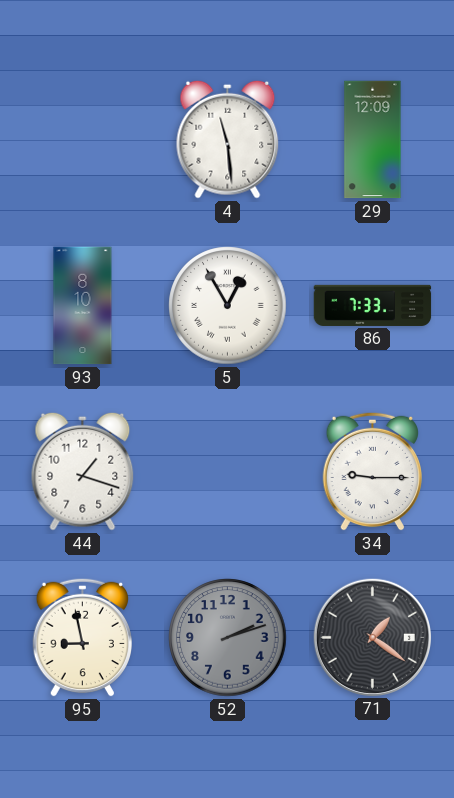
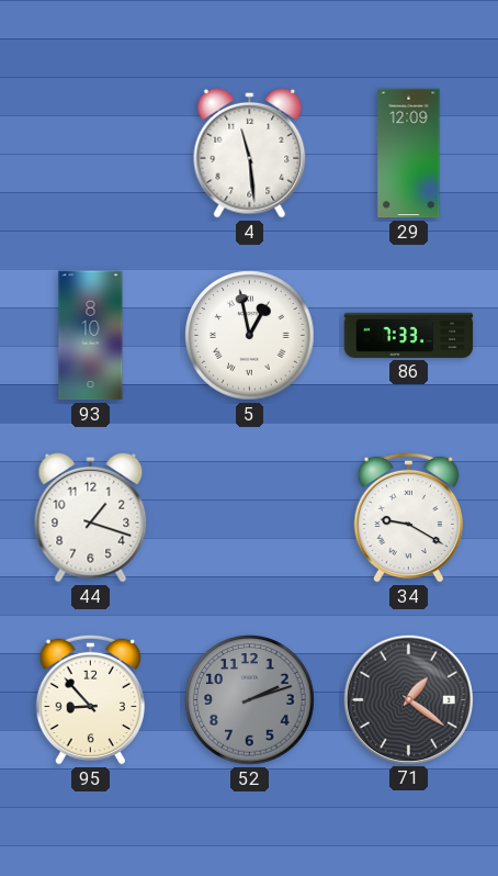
5: 12:55 -> 12:58
34: 9:15 -> 9:20
95: 8:58 -> 8:53
